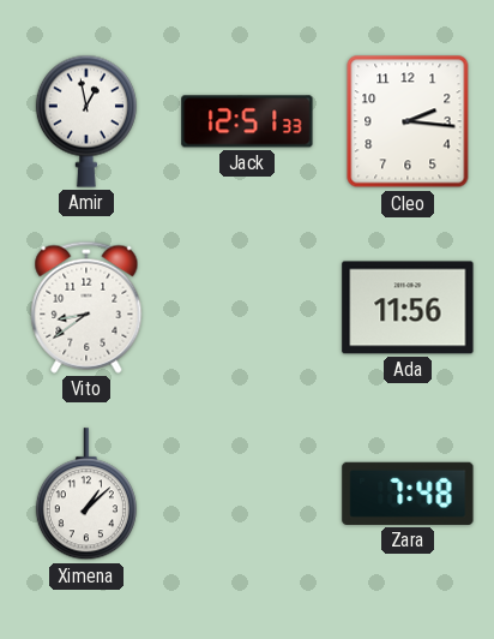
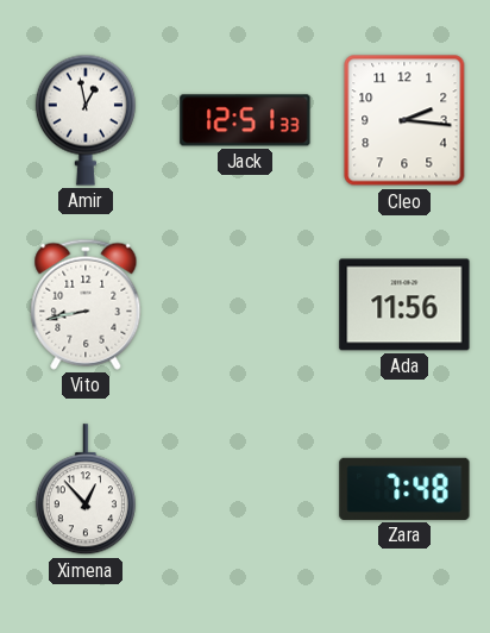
Vito: 8:39 -> 8:43
Ximena: 1:08 -> 12:53
